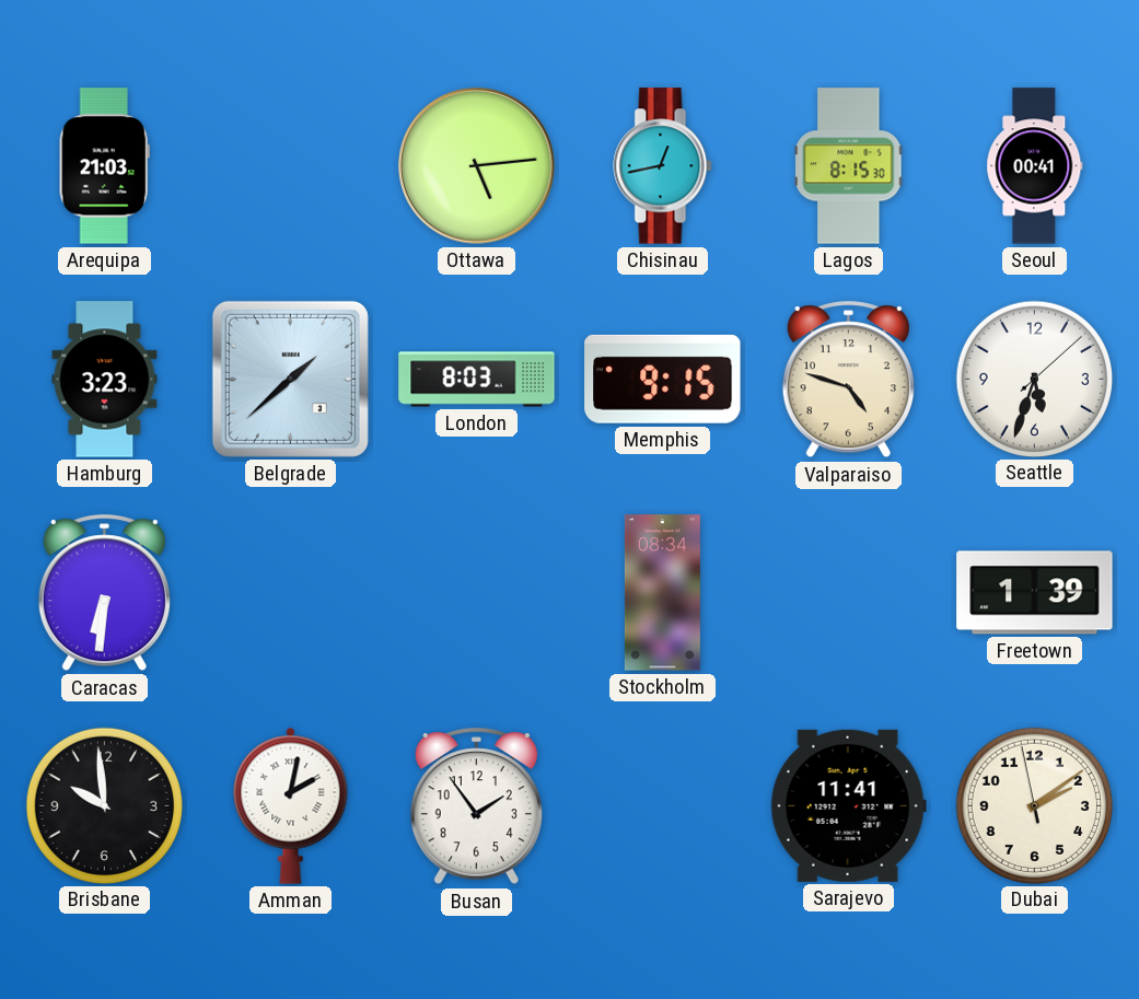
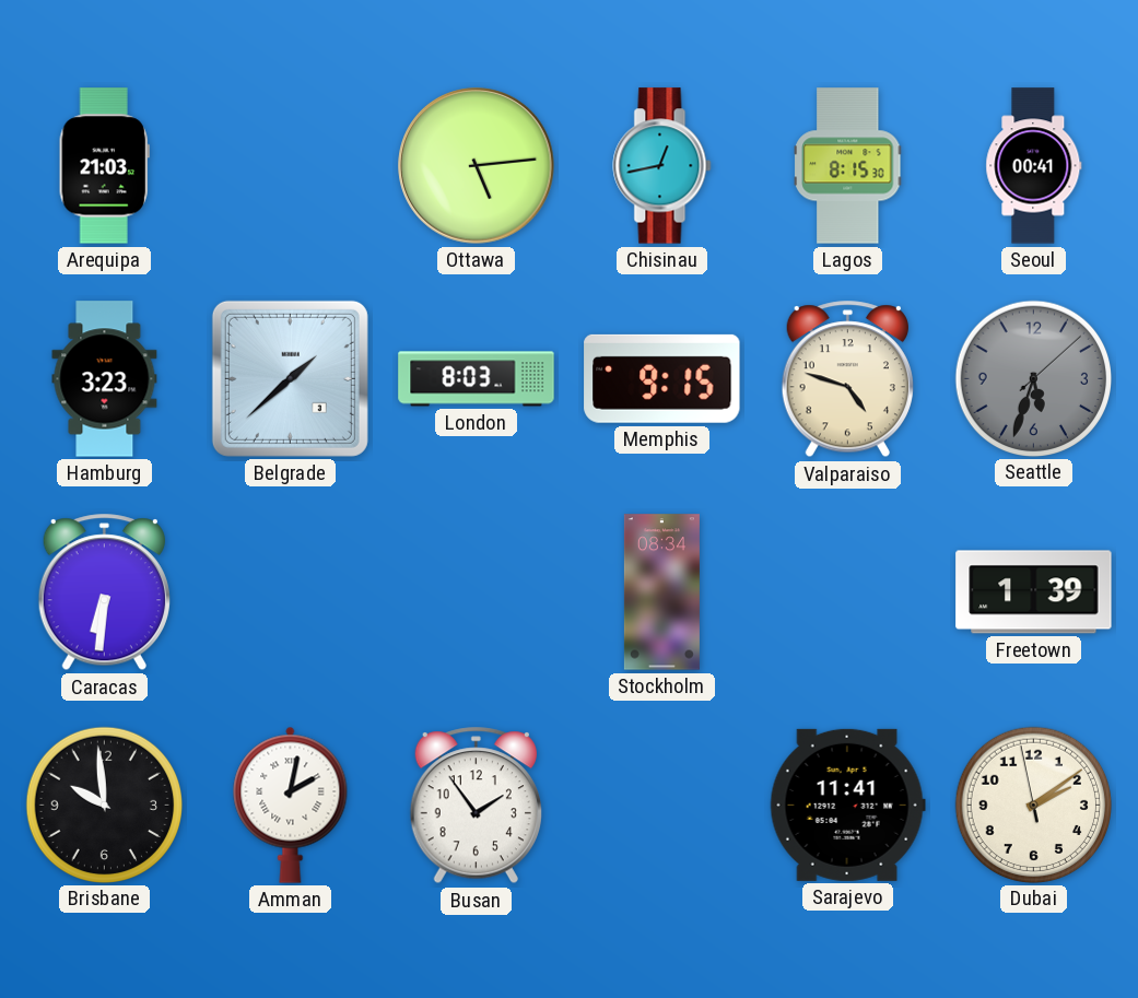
Seattle dial: white -> grey
